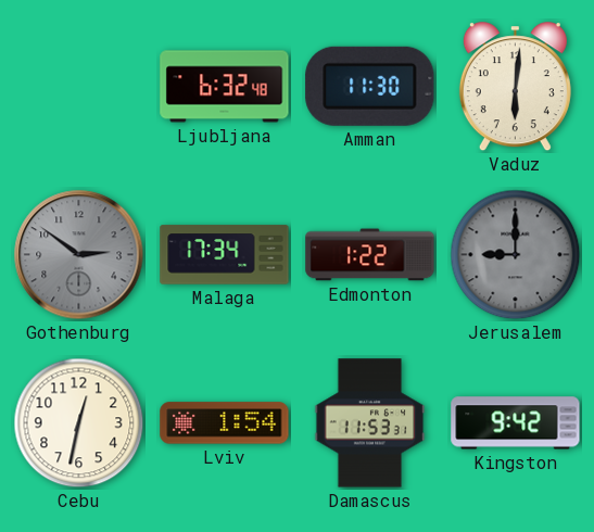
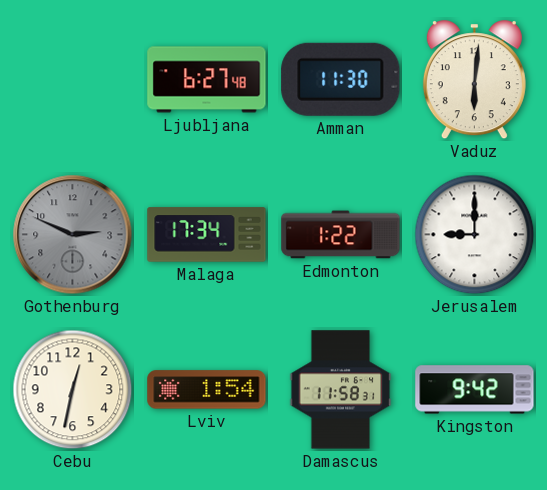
Ljubljana: 6:32 -> 6:27
Gothenburg: 2:51 -> 2:49
Jerusalem dial: grey -> white
Damascus: 11:53 -> 11:58
